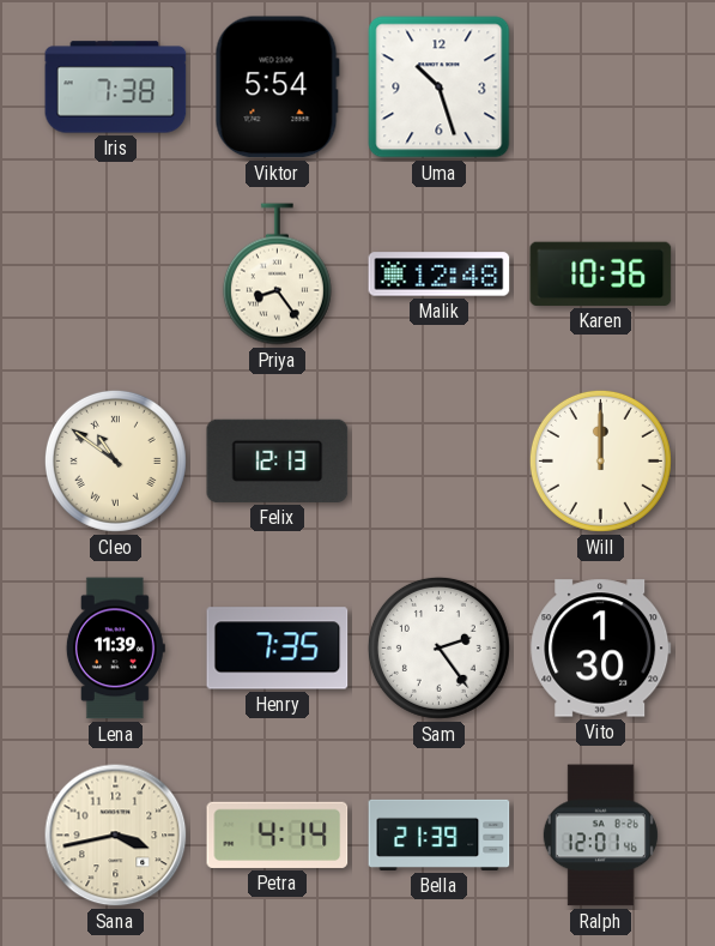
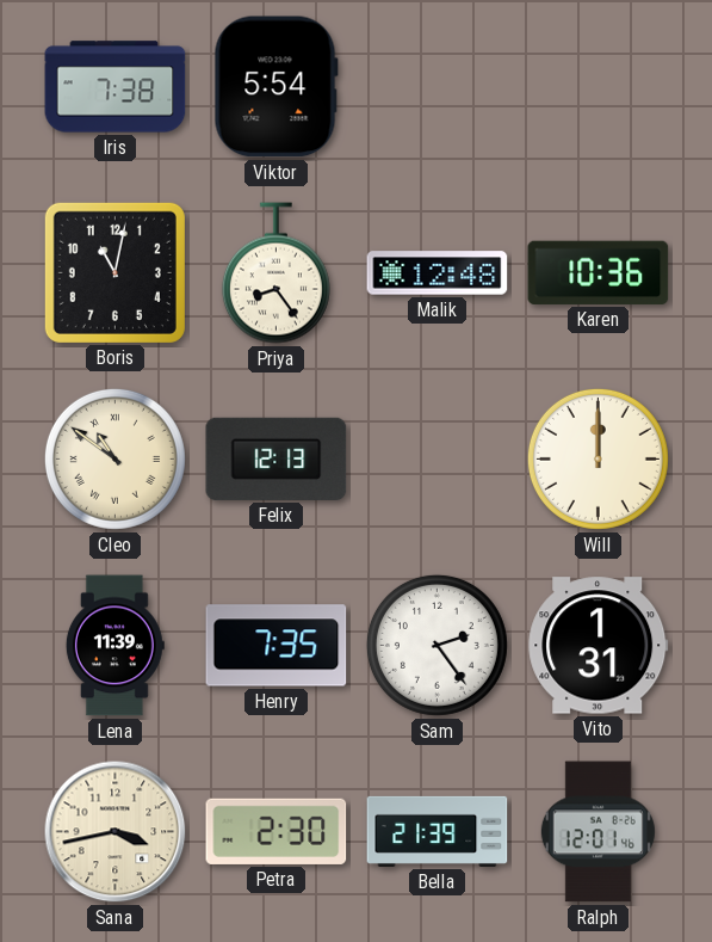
Uma: 10:27 -> none
Boris: none -> 11:02
Vito: 1:30 -> 1:31
Petra: 4:14 -> 2:30
